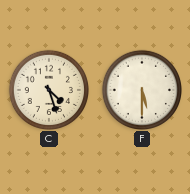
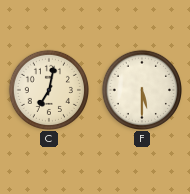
C: 4:27 -> 7:02
